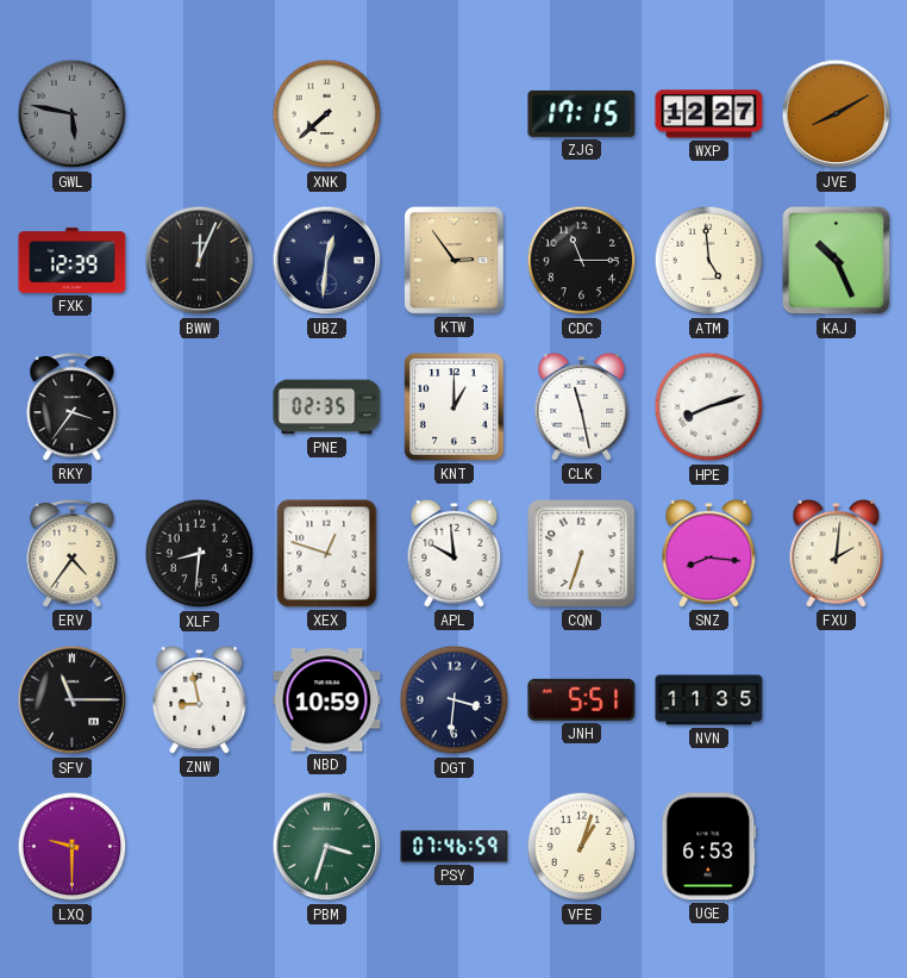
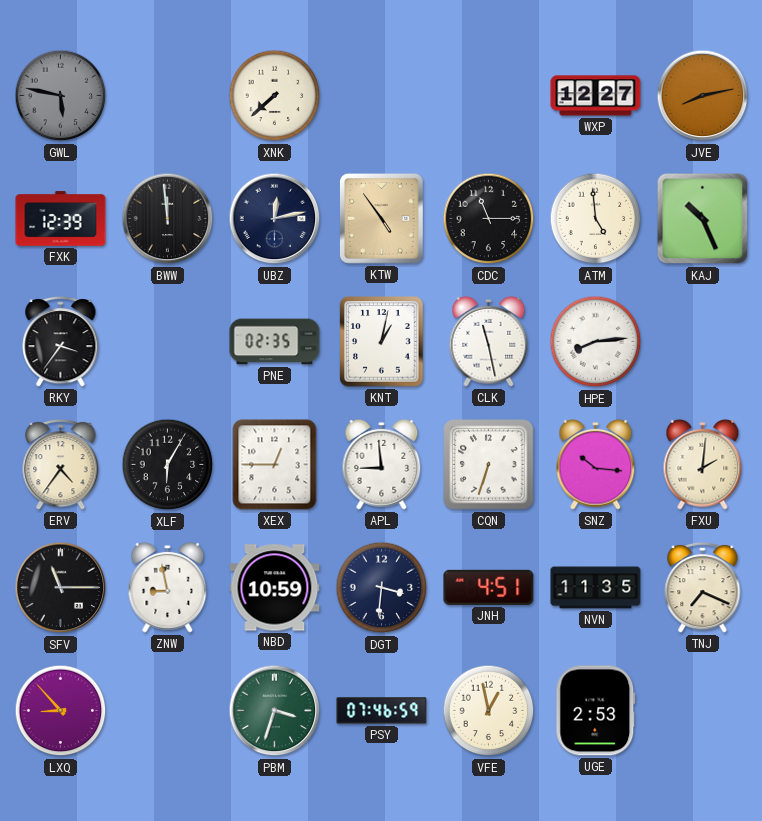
ZJG: 17:15 -> none
JVE: 8:10 -> 8:13
BWW: 12:04 -> 11:59
UBZ: 12:31 -> 12:13
KTW: 2:54 -> 4:54
KNT: 1:00 -> 1:02
HPE: 8:12 -> 8:14
XLF: 8:31 -> 6:05
XEX: 12:48 -> 12:45
APL: 9:59 -> 8:59
SNZ: 8:16 -> 10:16
JNH: 5:51 -> 4:51
TNJ: none -> 7:19
LXQ: 9:30 -> 8:53
VFE: 1:03 -> 12:58
UGE: 6:53 -> 2:53
